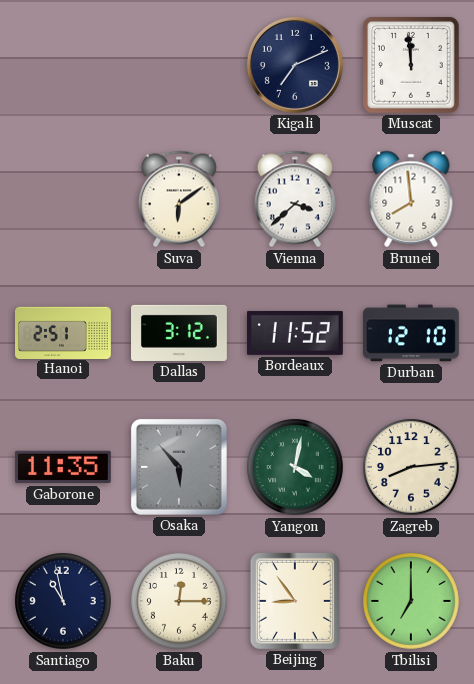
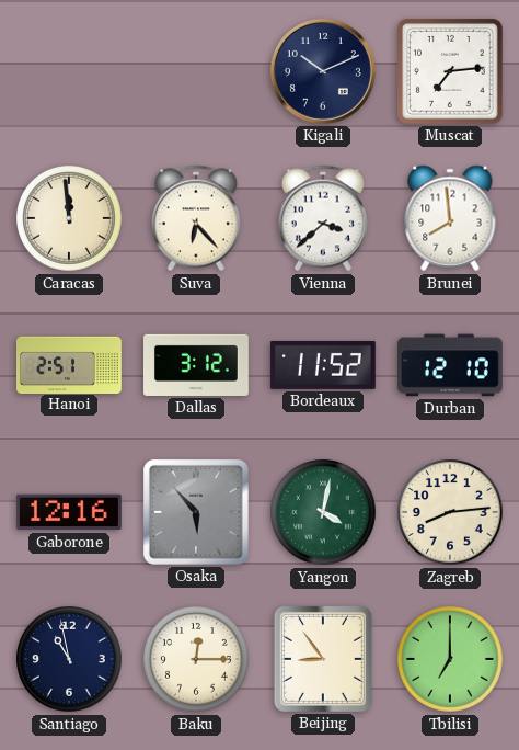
Kigali: 7:11 -> 10:11
Muscat: 11:59 -> 7:14
Caracas: none -> 11:59
Suva: 6:09 -> 6:23
Gaborone: 11:35 -> 12:16
